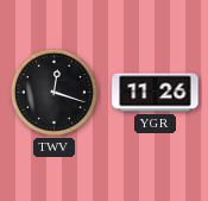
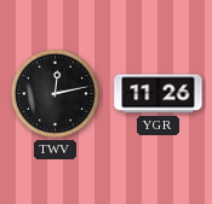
TWV: 12:18 -> 12:13
